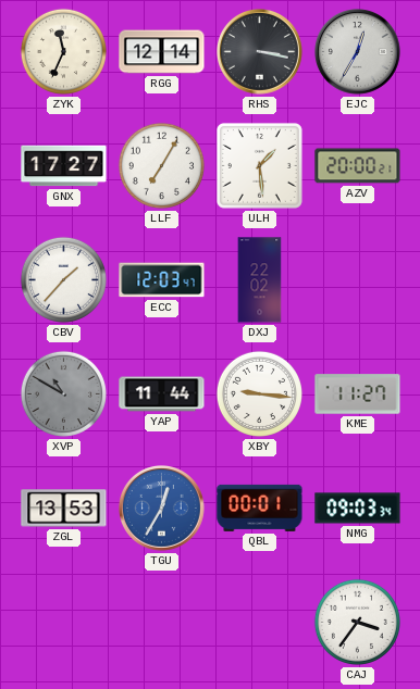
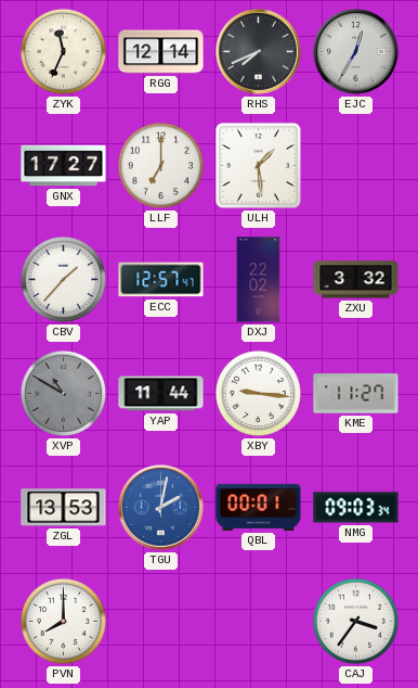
RHS: 3:17 -> 7:41
LLF: 7:05 -> 7:00
AZV: 20:00 -> none
ECC: 12:03 -> 12:57
ZXU: none -> 3:32
TGU: 12:35 -> 2:02
PVN: none -> 8:00
